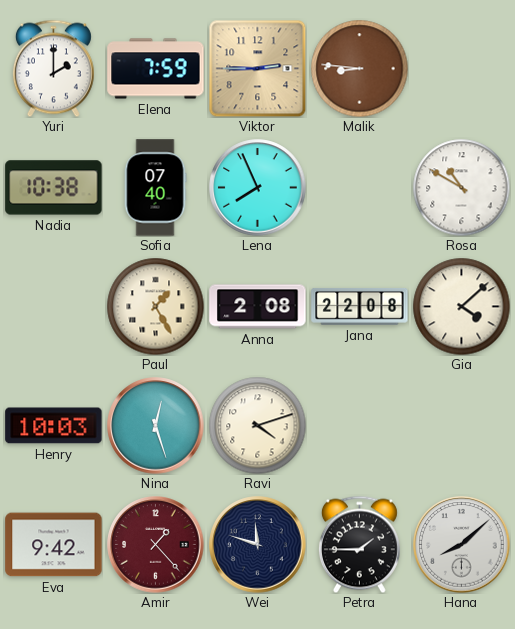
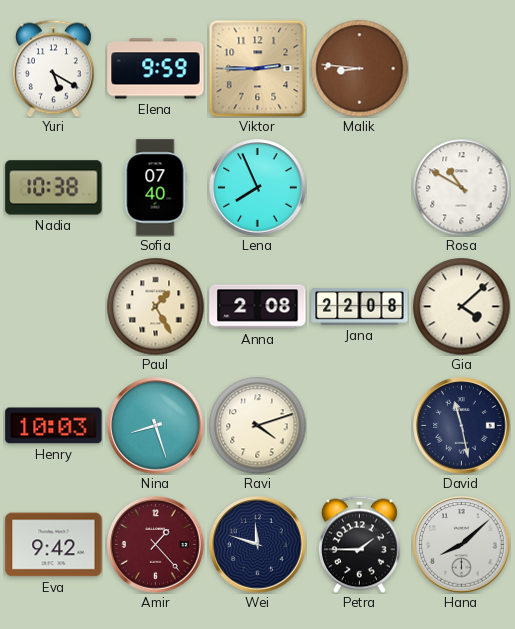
Yuri: 2:00 -> 5:20
Elena: 7:59 -> 9:59
Nina: 12:27 -> 8:27
David: none -> 11:28
